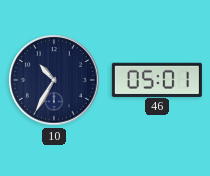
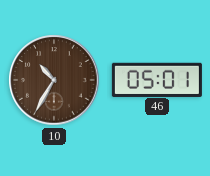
10 dial: navy -> brown
